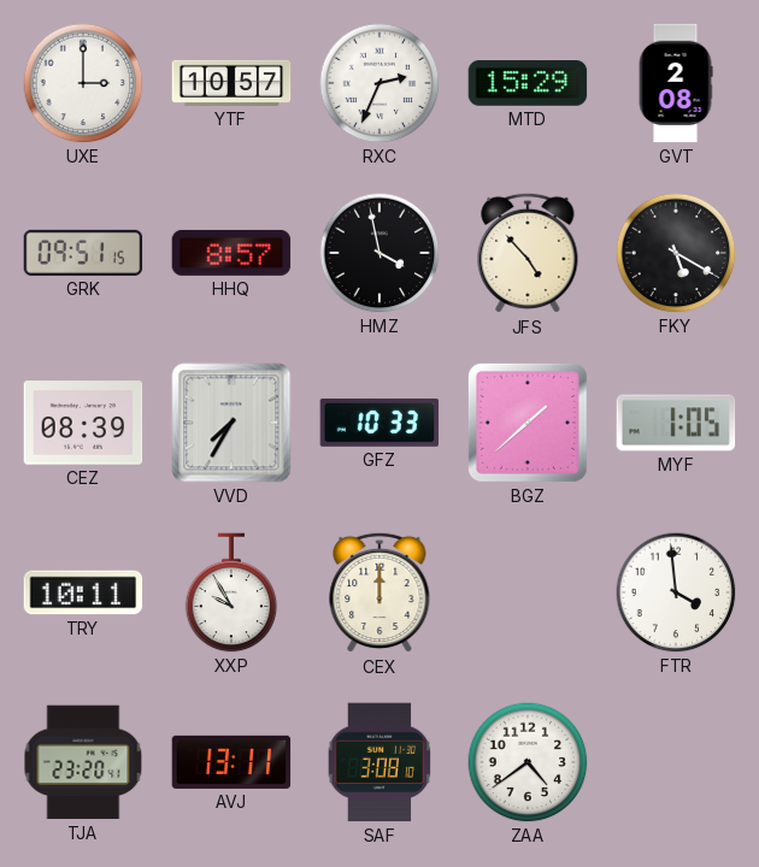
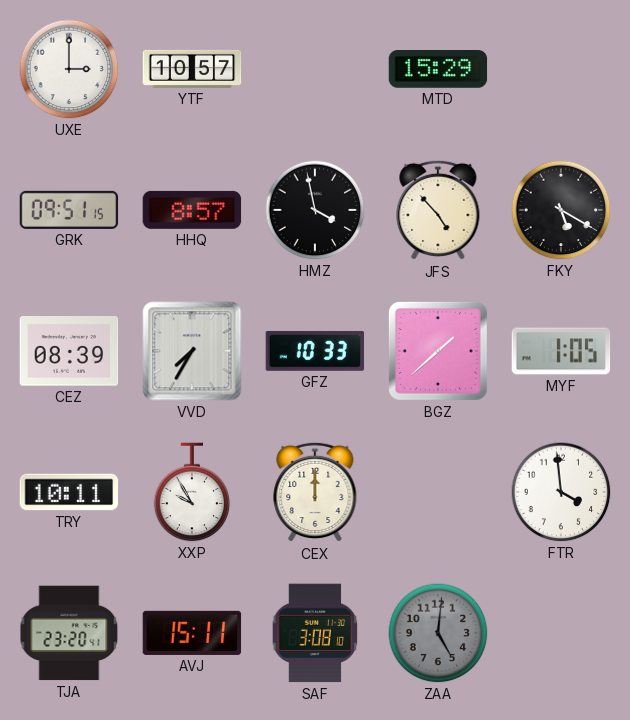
RXC: 2:34 -> none
GVT: 2:08 -> none
AVJ: 13:11 -> 15:11
ZAA: 4:39 -> 5:01
ZAA dial: white -> grey
